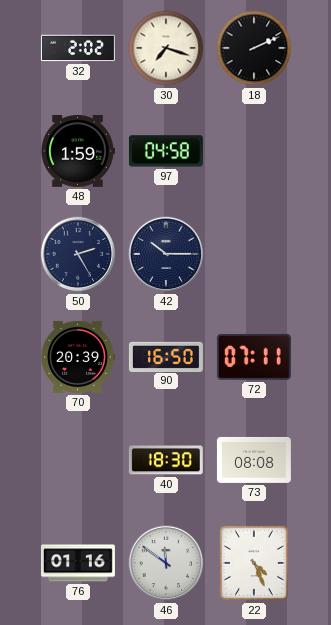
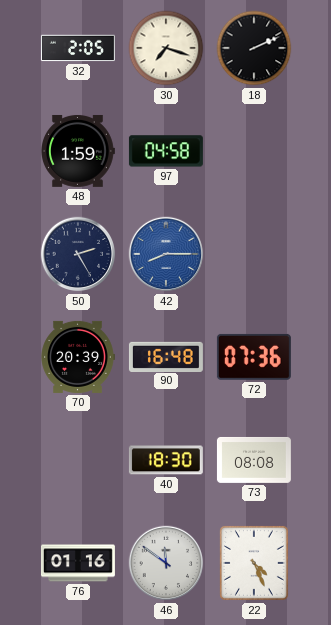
32: 2:02 -> 2:05
42: 10:15 -> 8:15
42 dial: navy -> blue
90: 16:50 -> 16:48
72: 07:11 -> 07:36
